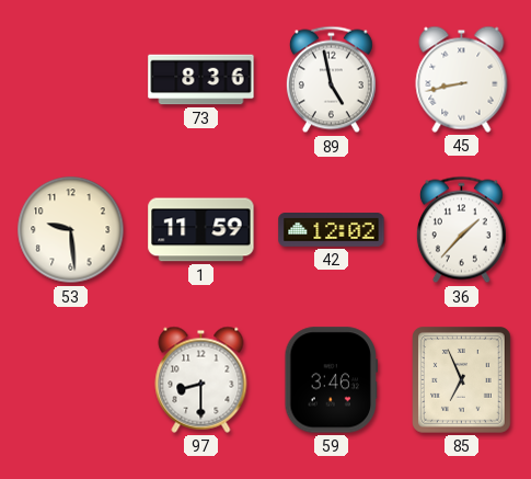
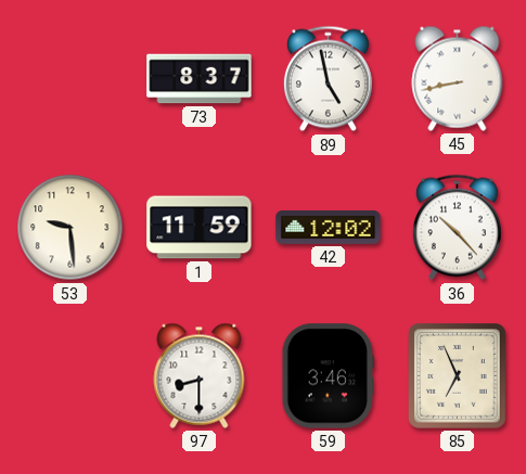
73: 8:36 -> 8:37
36: 1:37 -> 10:23
